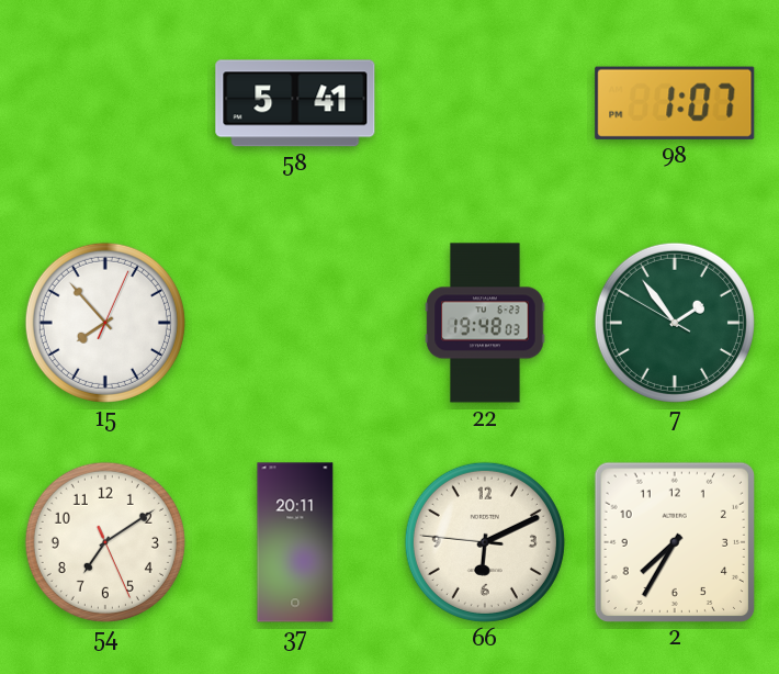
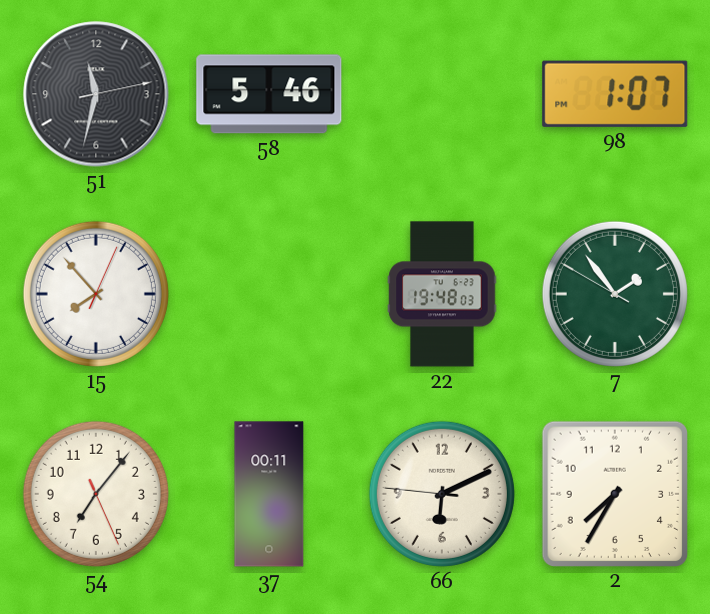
51: none -> 11:32
58: 5:41 -> 5:46
54: 7:09 -> 7:06
37: 20:11 -> 00:11
